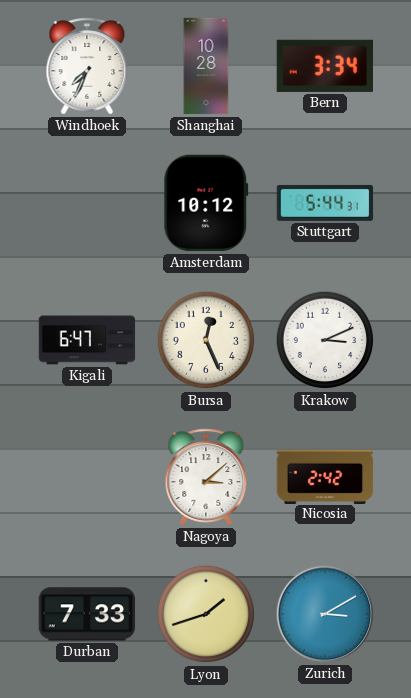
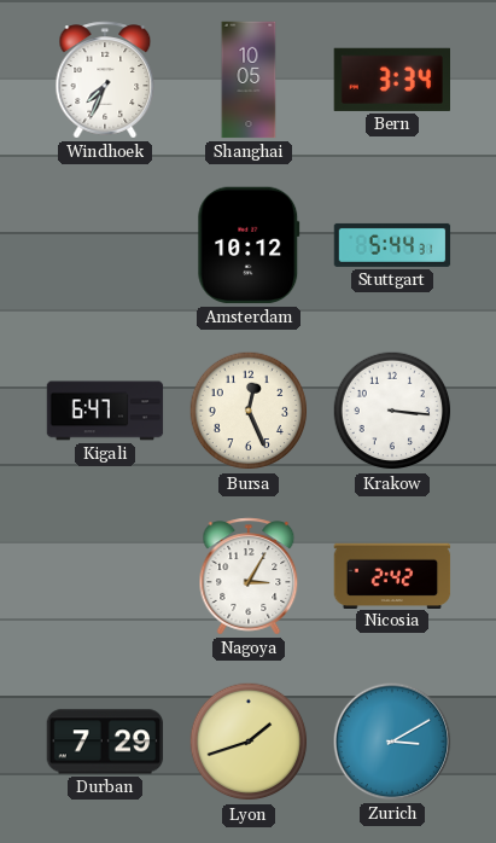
Shanghai: 10:28 -> 10:05
Krakow: 3:11 -> 3:16
Nagoya: 3:08 -> 3:05
Durban: 7:33 -> 7:29
